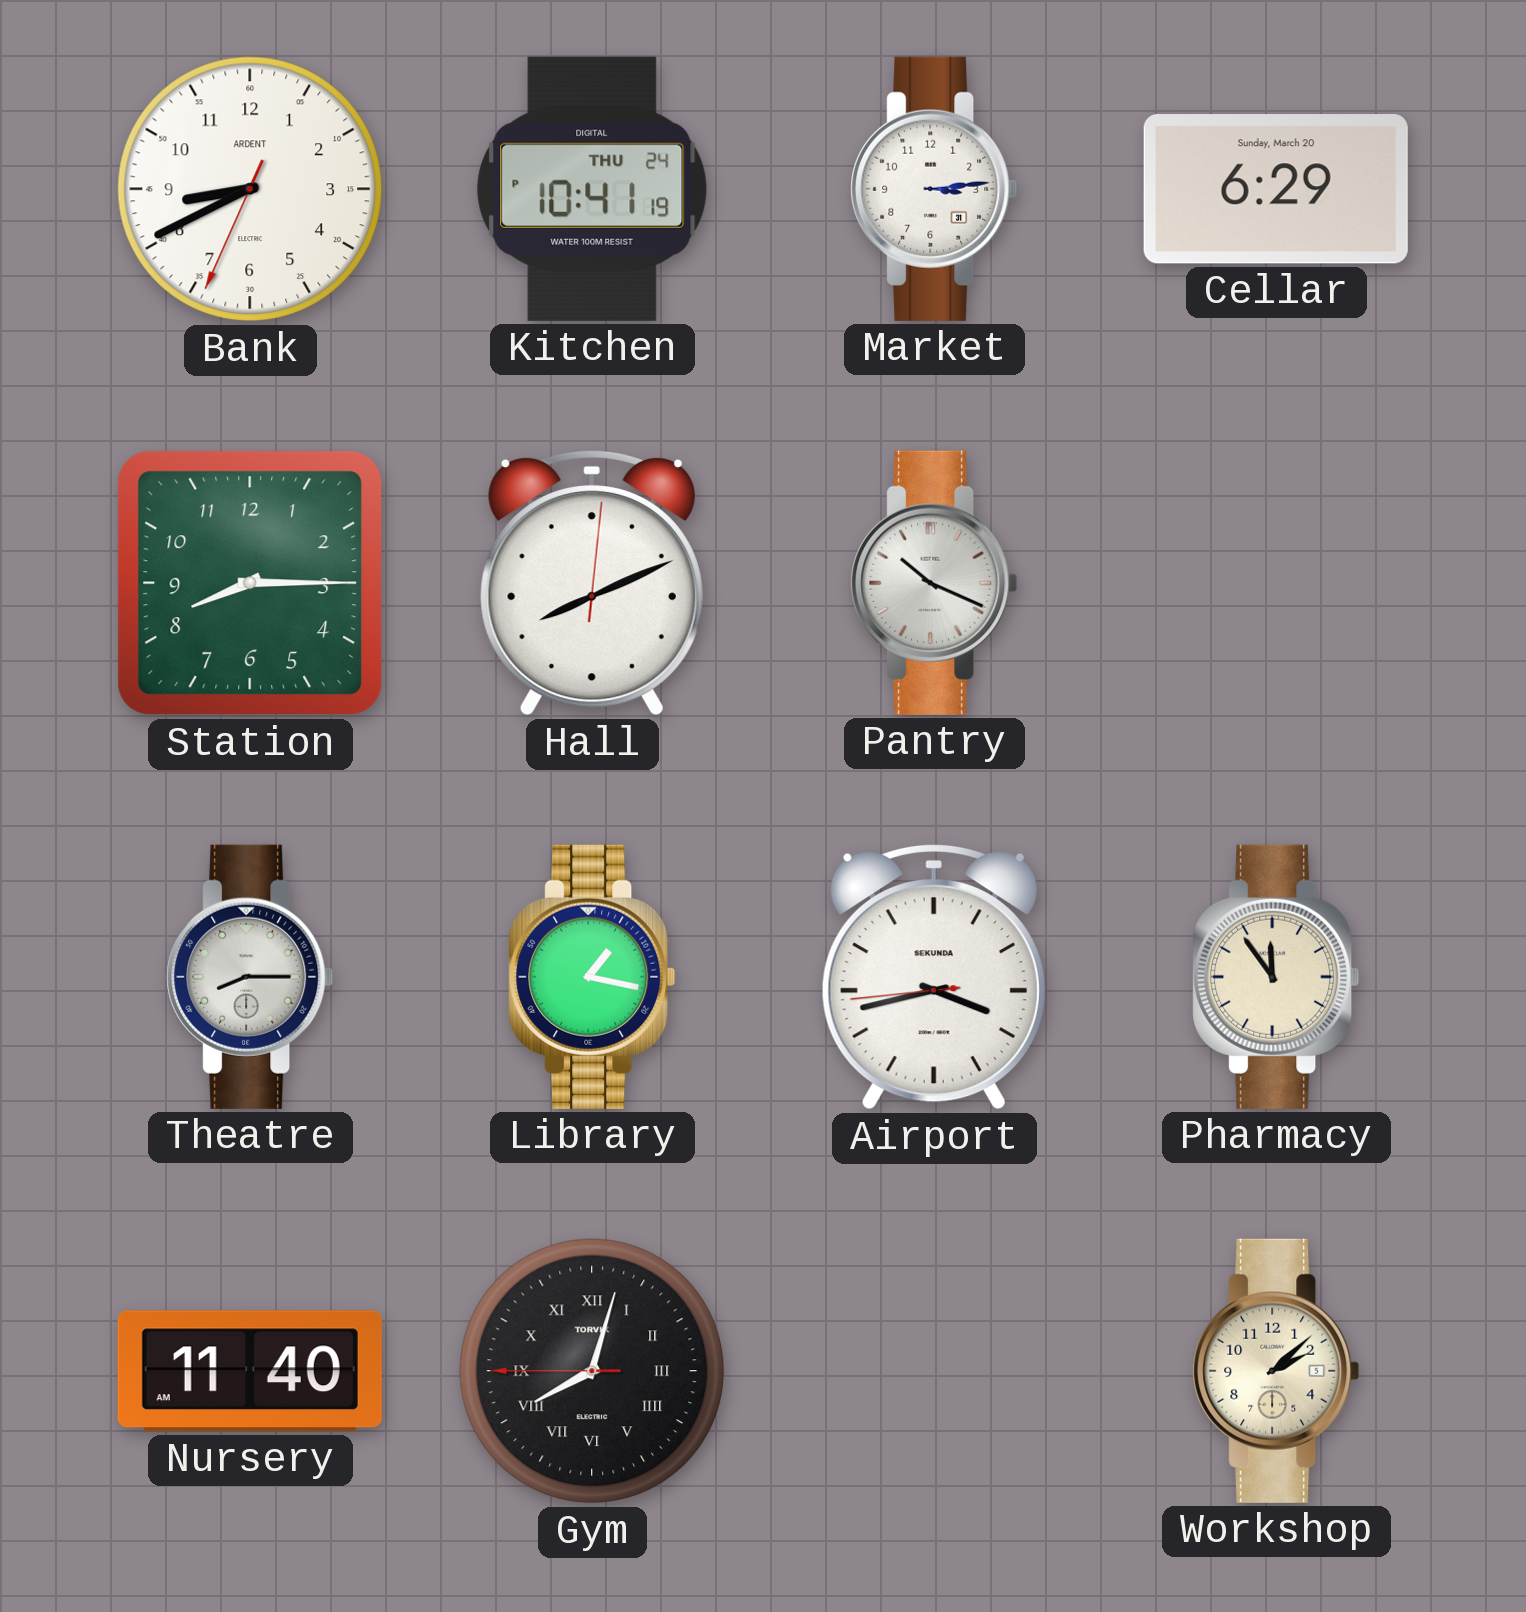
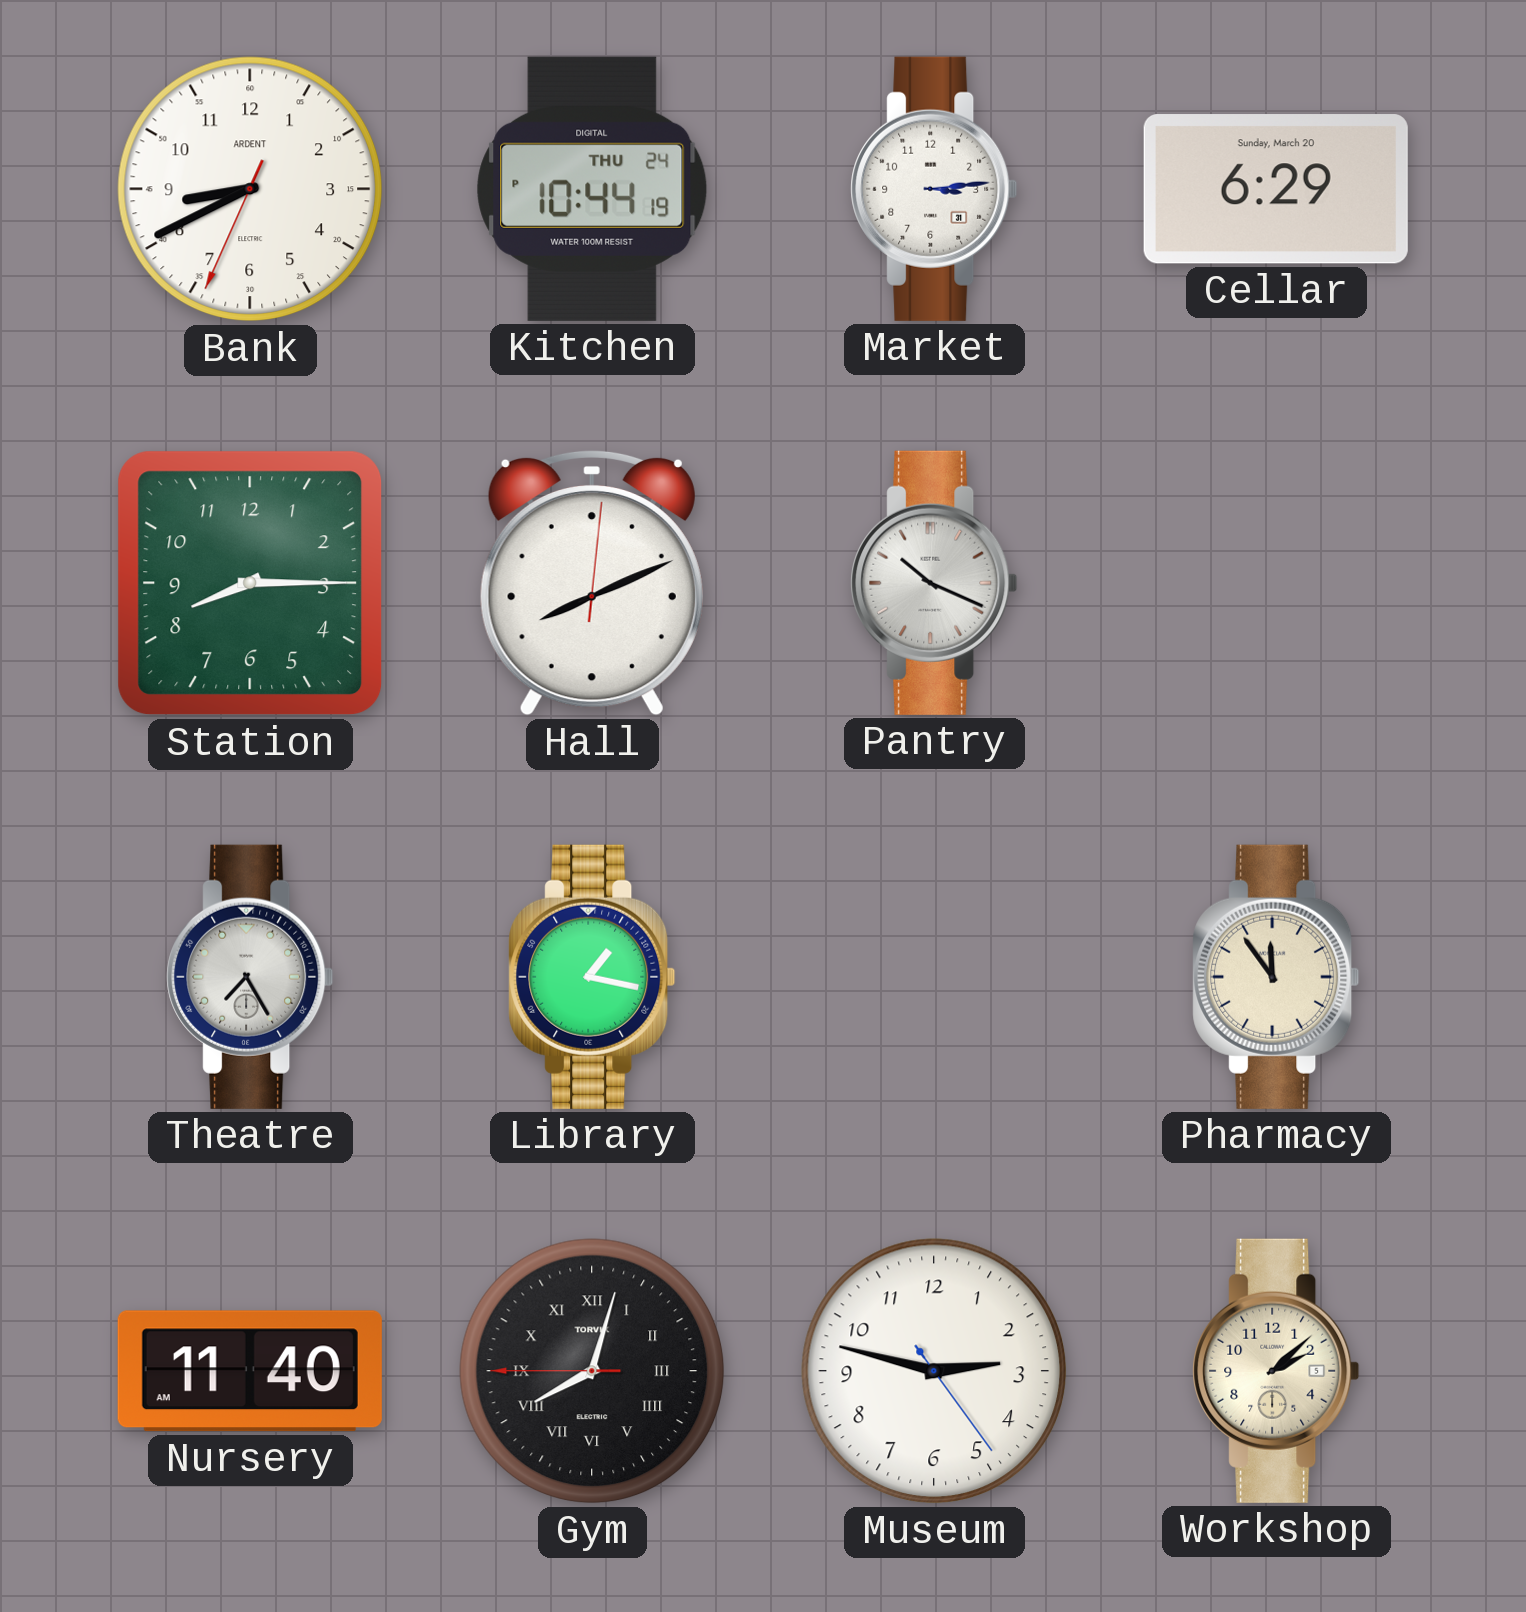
Kitchen: 10:41 -> 10:44
Theatre: 8:15 -> 7:25
Airport: 3:42 -> none
Museum: none -> 2:47
